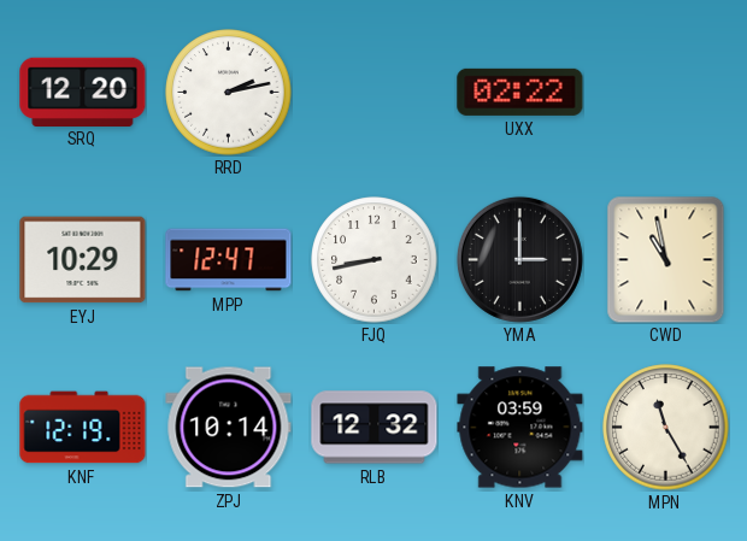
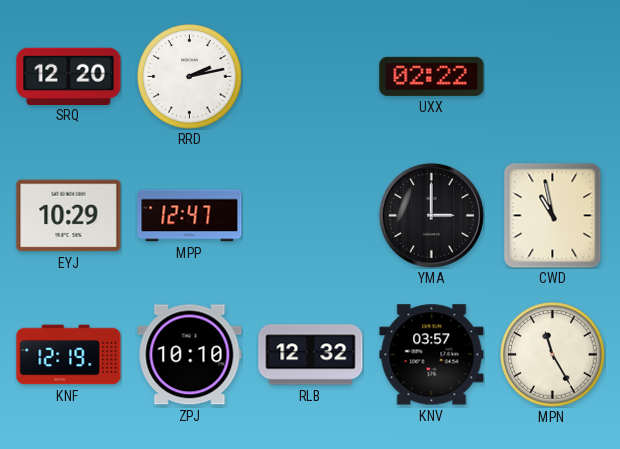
FJQ: 8:43 -> none
ZPJ: 10:14 -> 10:10
KNV: 03:59 -> 03:57
